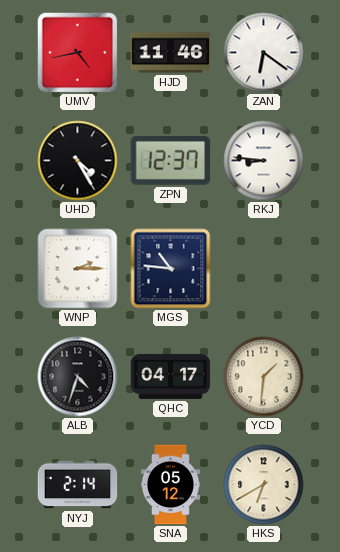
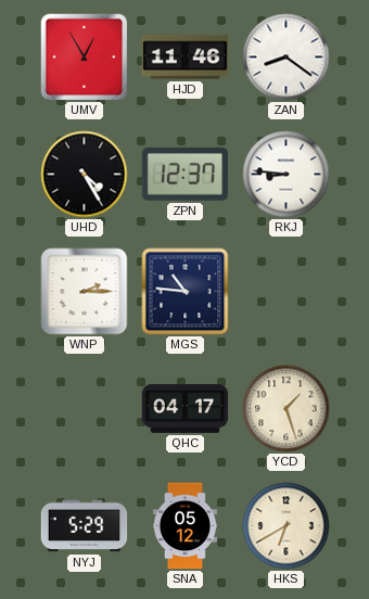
UMV: 4:43 -> 12:55
ZAN: 6:21 -> 8:21
ALB: 4:33 -> none
YCD: 1:31 -> 1:27
NYJ: 2:14 -> 5:29
